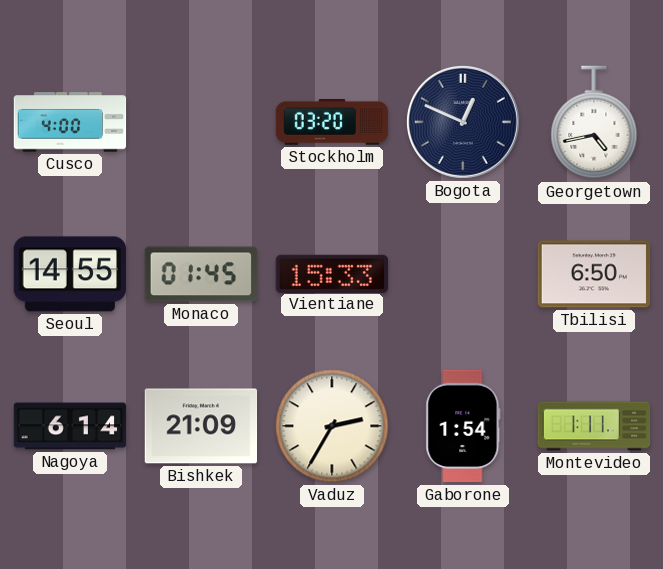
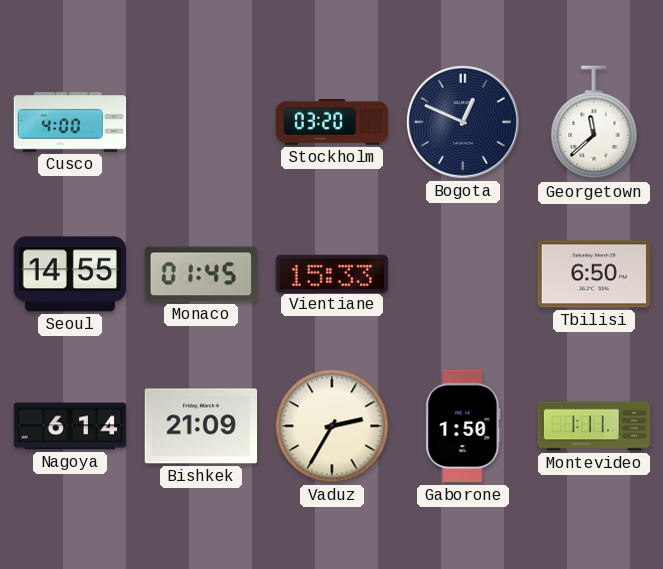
Georgetown: 4:43 -> 11:38
Gaborone: 1:54 -> 1:50
